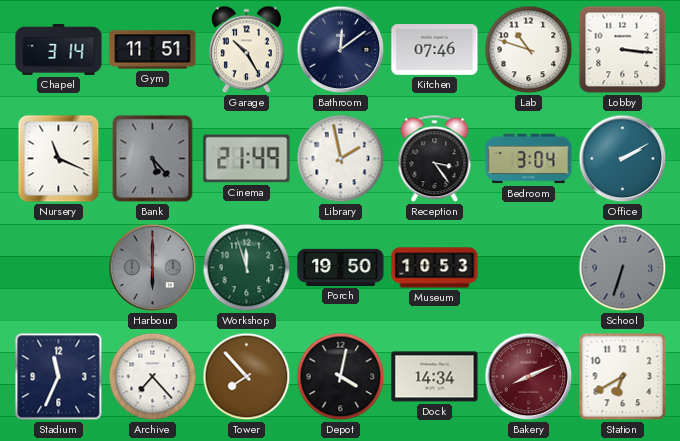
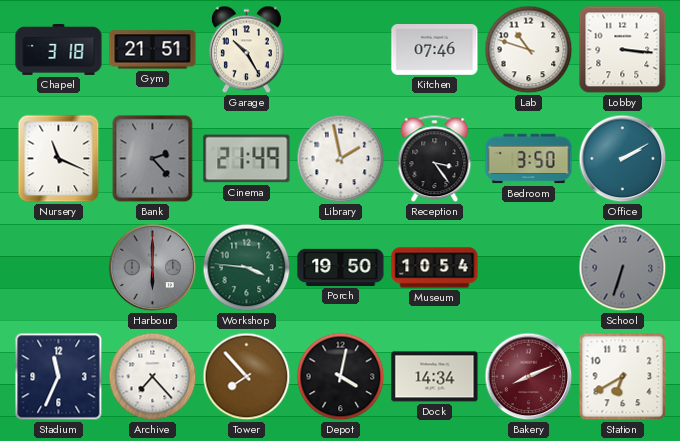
Chapel: 3:14 -> 3:18
Gym: 11:51 -> 21:51
Bathroom: 12:09 -> none
Bank: 5:23 -> 2:23
Bedroom: 3:04 -> 3:50
Workshop: 11:57 -> 3:46
Museum: 10:53 -> 10:54
